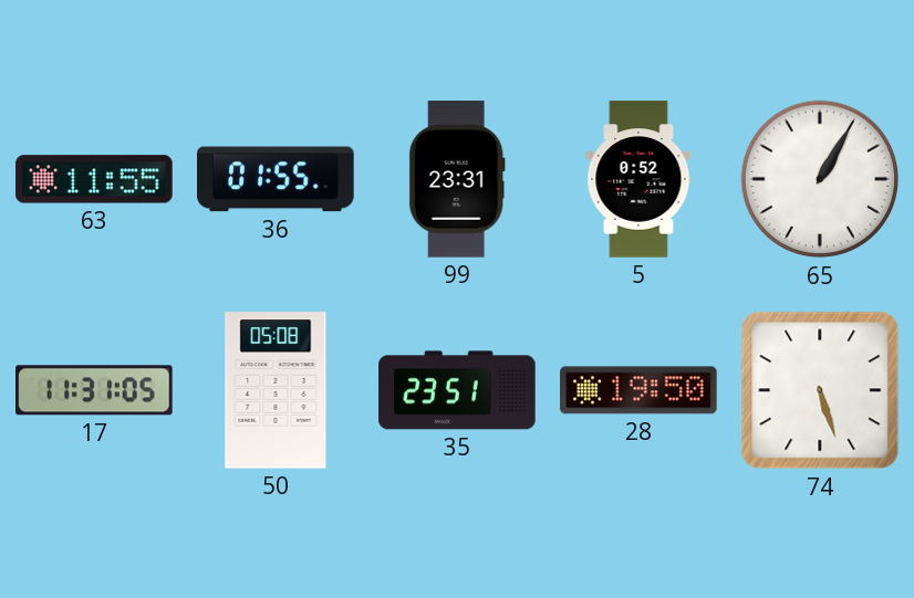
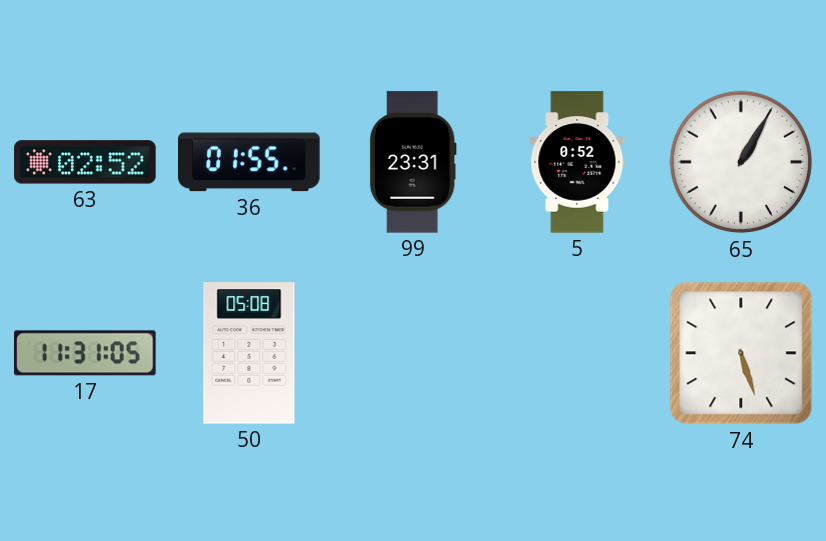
63: 11:55 -> 02:52
35: 23:51 -> none
28: 19:50 -> none
